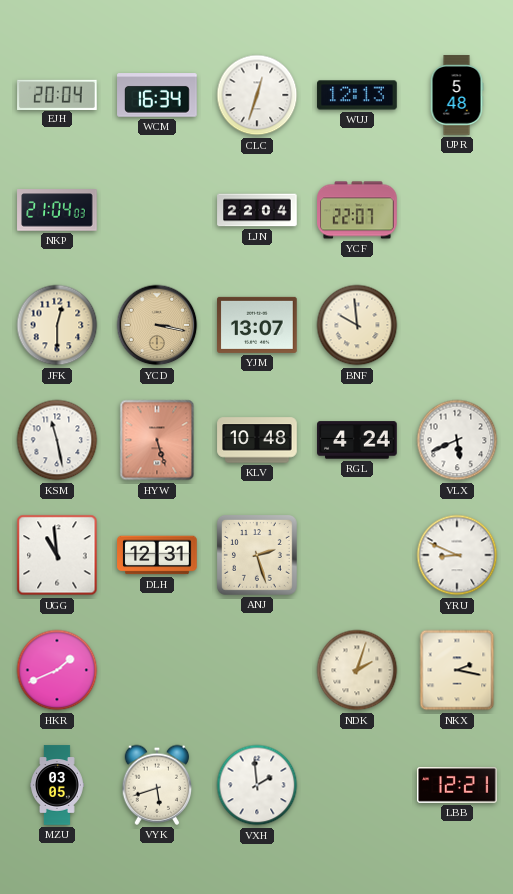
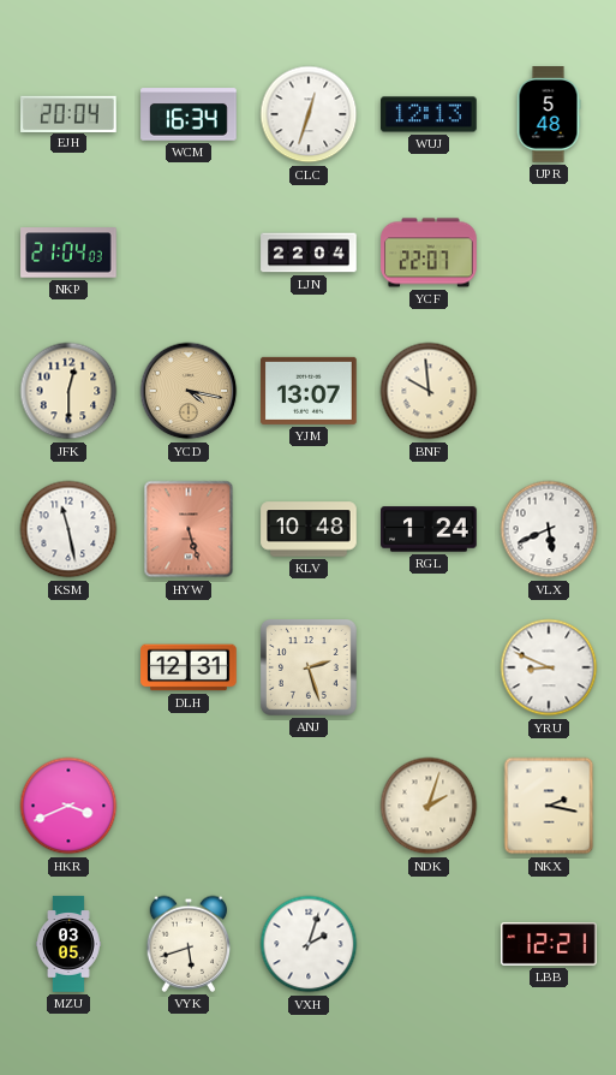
YCD: 3:17 -> 4:17
RGL: 4:24 -> 1:24
UGG: 10:59 -> none
HKR: 1:41 -> 3:41
VXH: 1:59 -> 2:03
